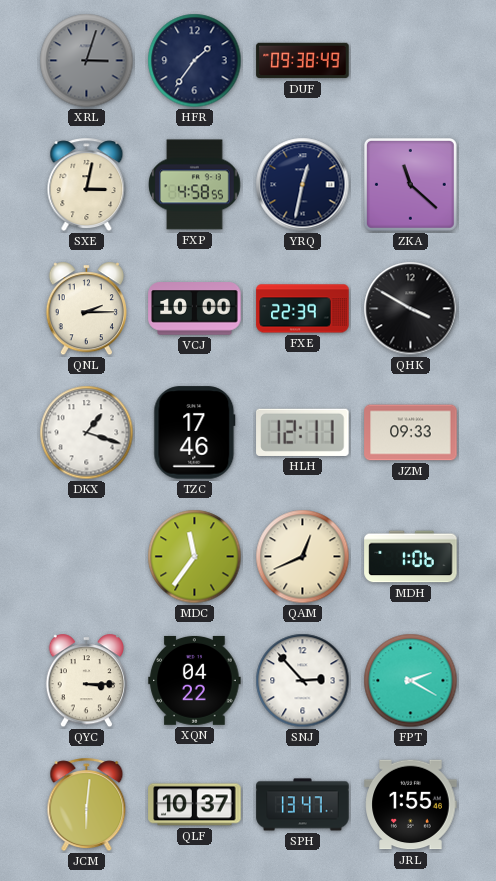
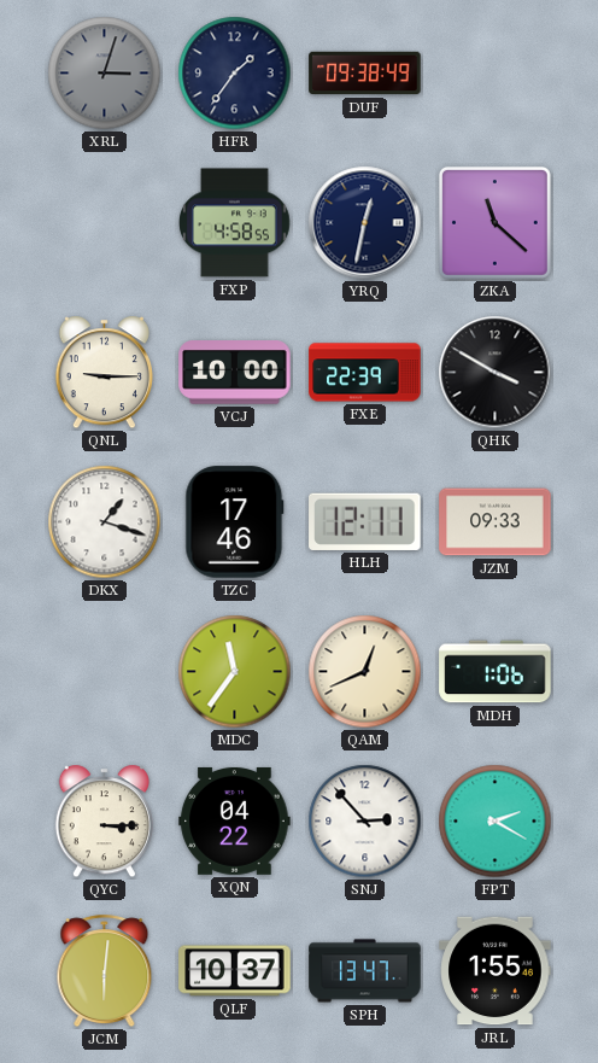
SXE: 3:02 -> none
QNL: 2:15 -> 9:15
